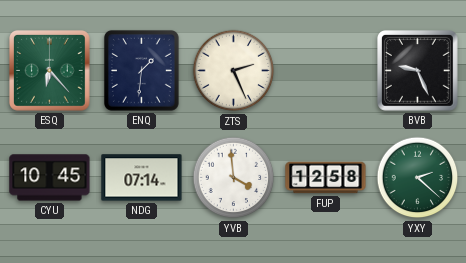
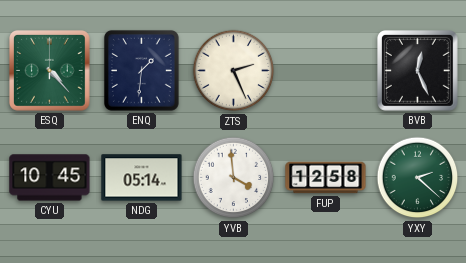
ESQ: 6:23 -> 4:23
BVB: 9:26 -> 12:26
NDG: 07:14 -> 05:14
